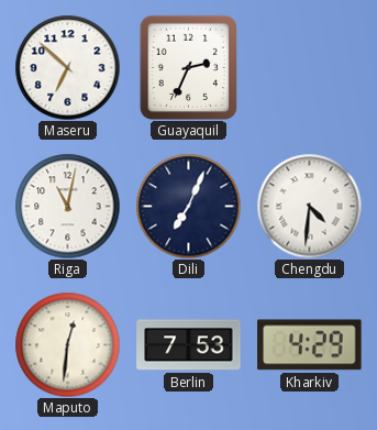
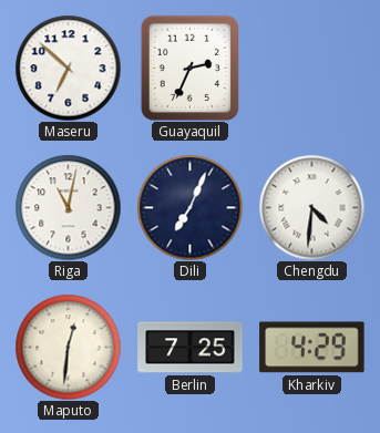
Berlin: 7:53 -> 7:25
